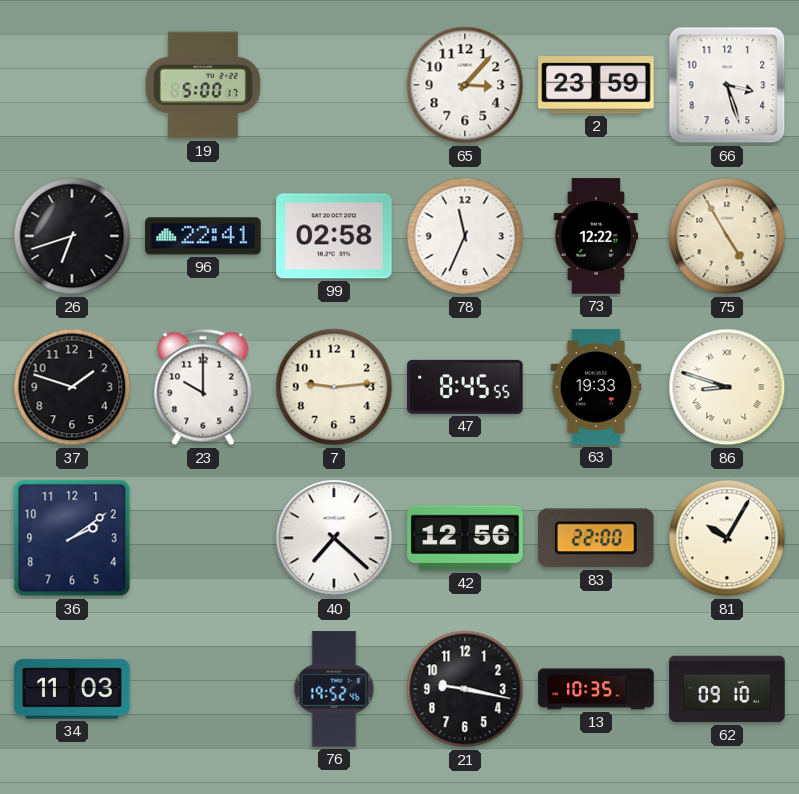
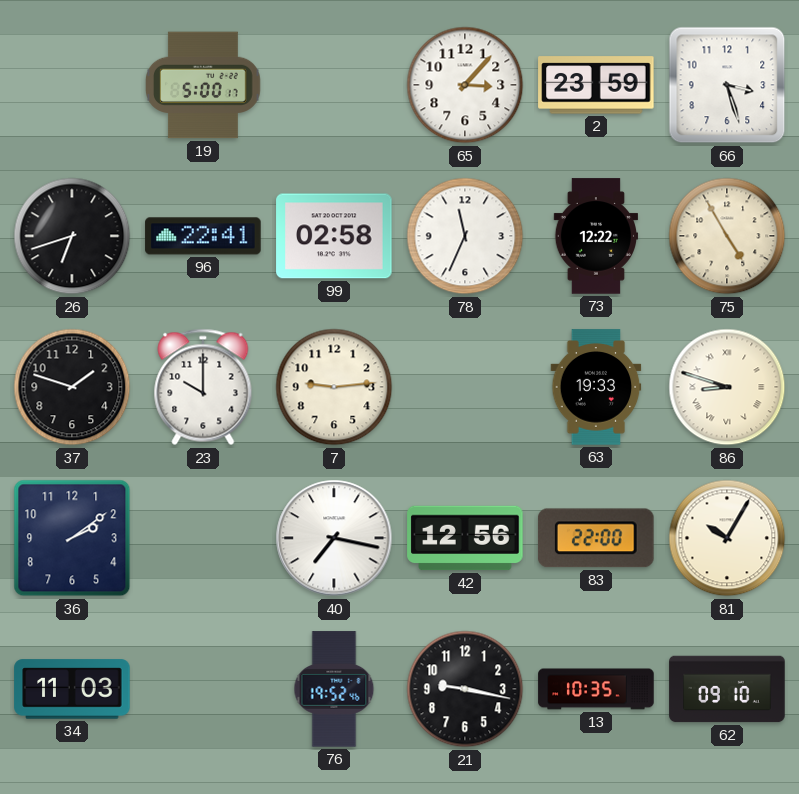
47: 8:45 -> none
40: 7:22 -> 7:17
